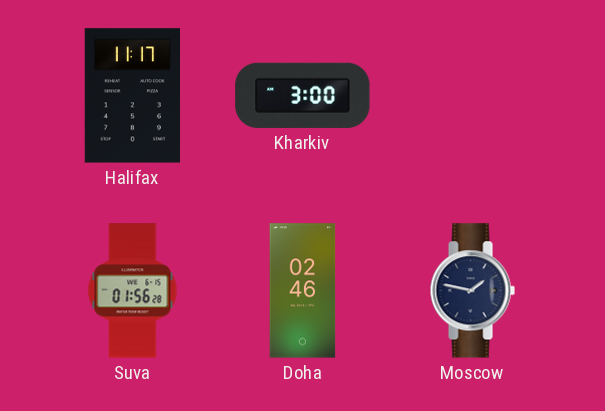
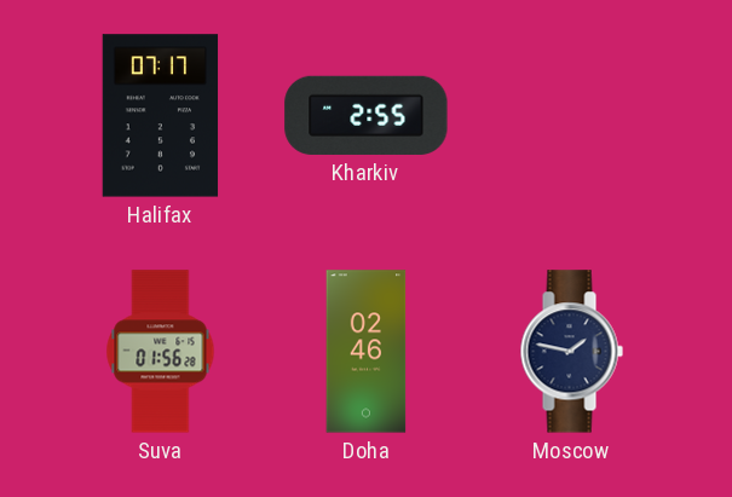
Halifax: 11:17 -> 07:17
Kharkiv: 3:00 -> 2:55
